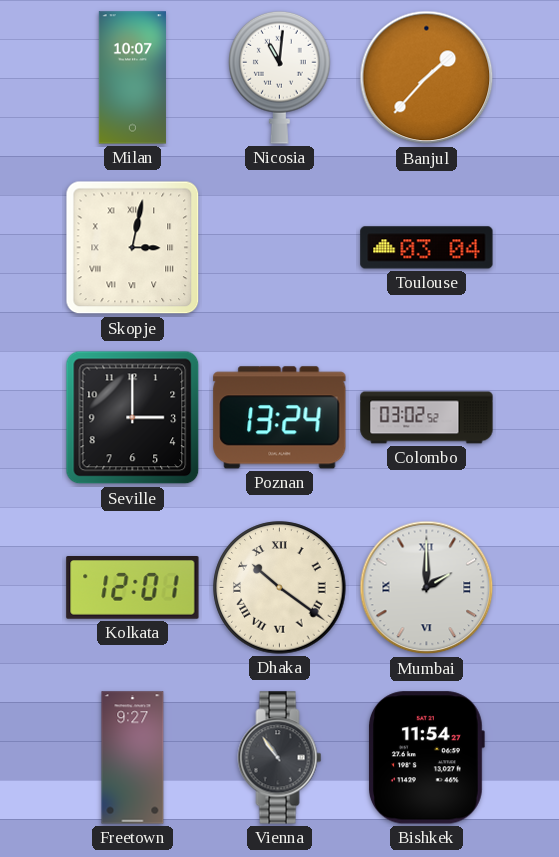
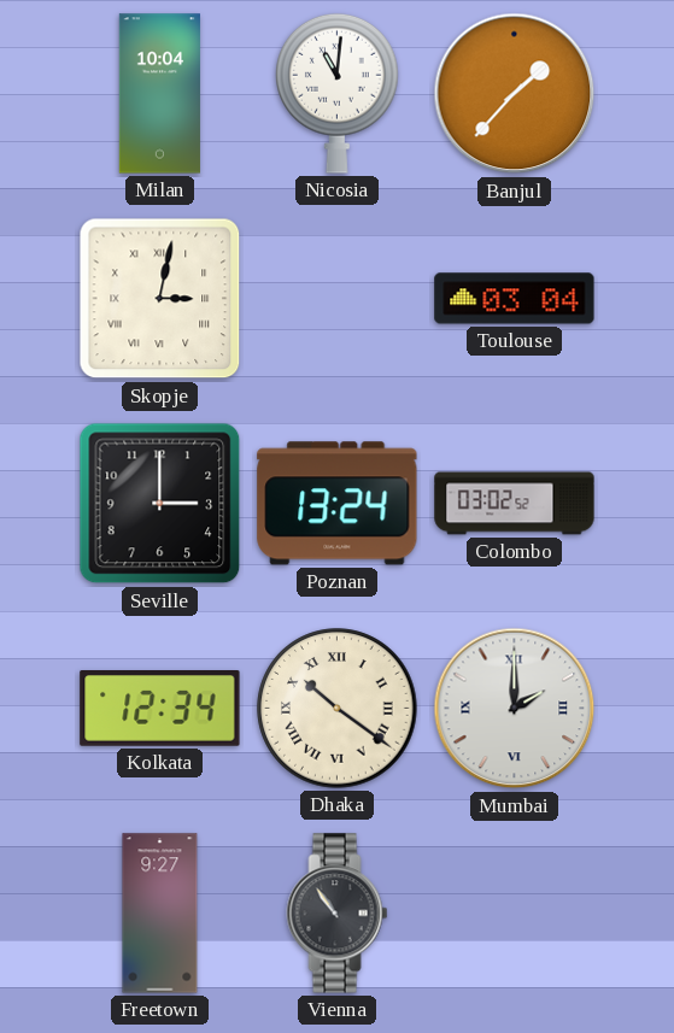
Milan: 10:07 -> 10:04
Kolkata: 12:01 -> 12:34
Bishkek: 11:54 -> none
